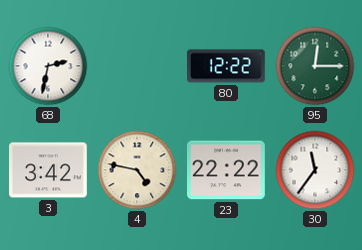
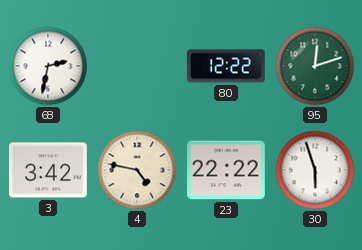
95: 12:15 -> 12:12
30: 11:36 -> 5:57
